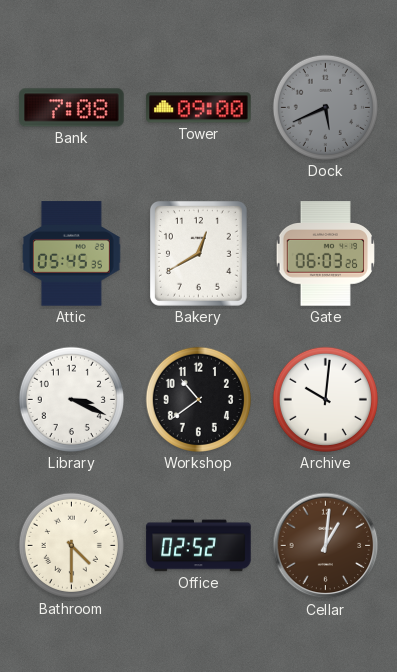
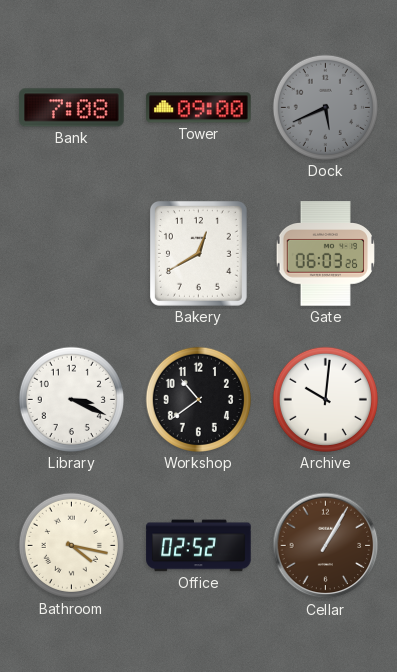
Attic: 05:45 -> none
Bathroom: 4:30 -> 4:17
Cellar: 1:01 -> 1:05
